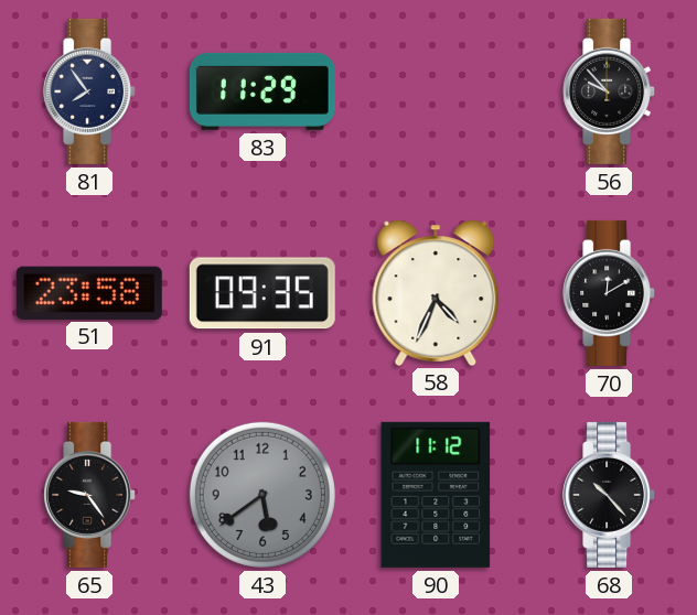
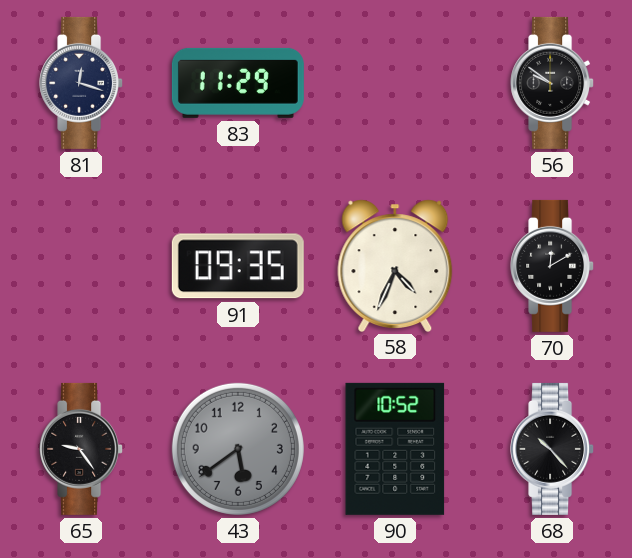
81: 7:54 -> 12:18
56: 9:53 -> 9:51
51: 23:58 -> none
90: 11:12 -> 10:52
